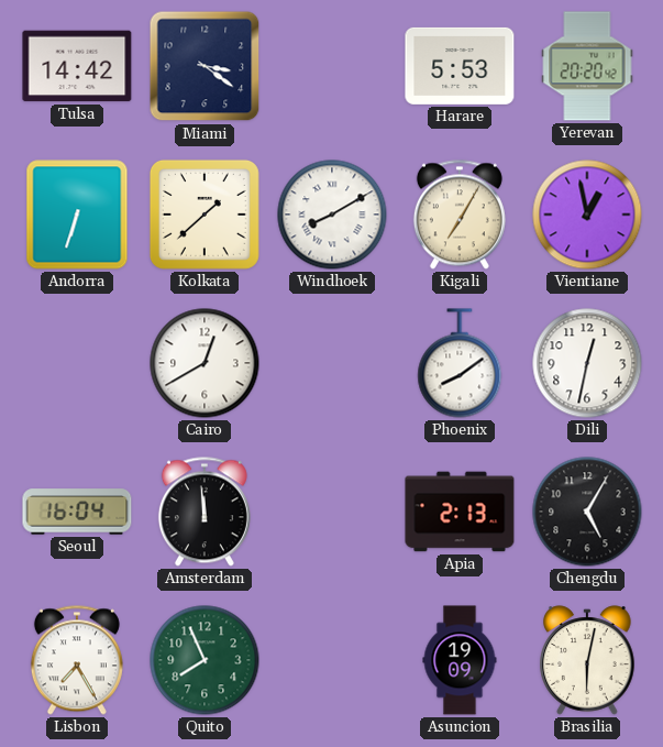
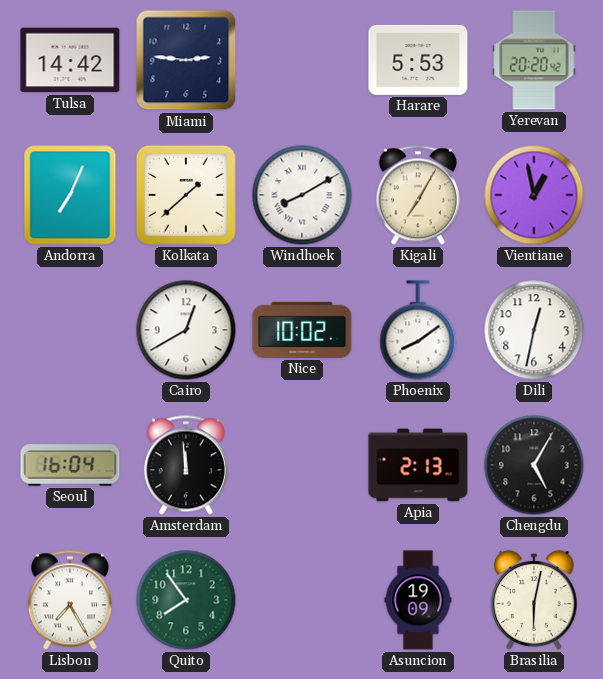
Miami: 3:21 -> 2:46
Andorra: 6:33 -> 7:04
Nice: none -> 10:02
Quito: 7:56 -> 7:54
